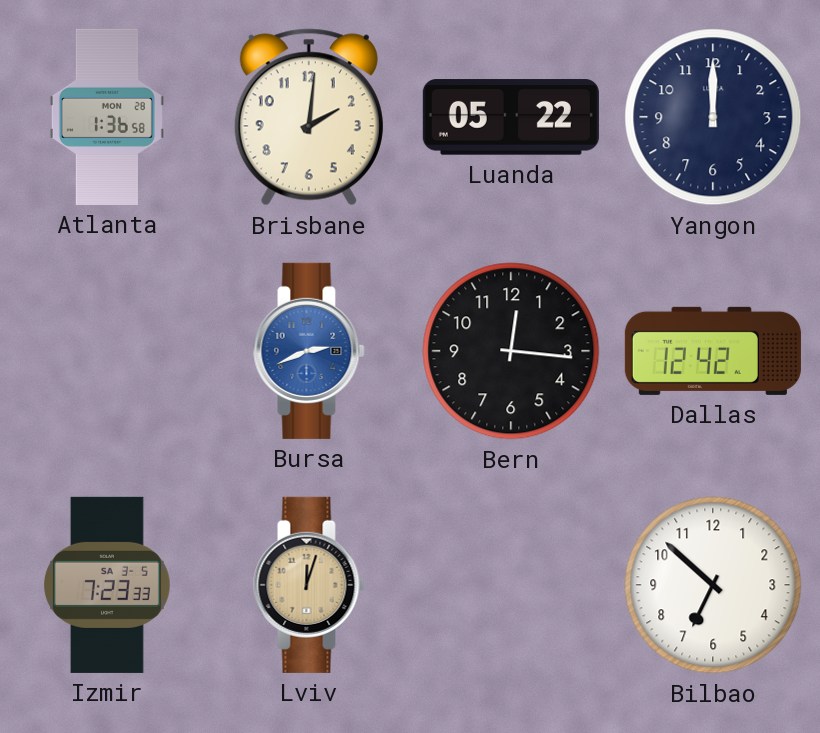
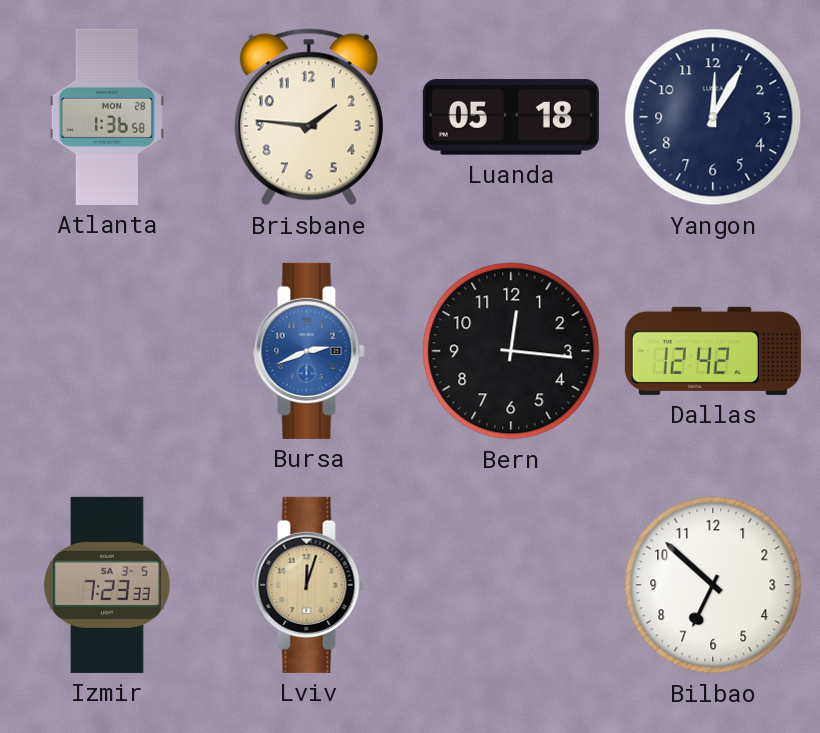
Brisbane: 2:01 -> 1:46
Luanda: 05:22 -> 05:18
Yangon: 12:00 -> 12:05
